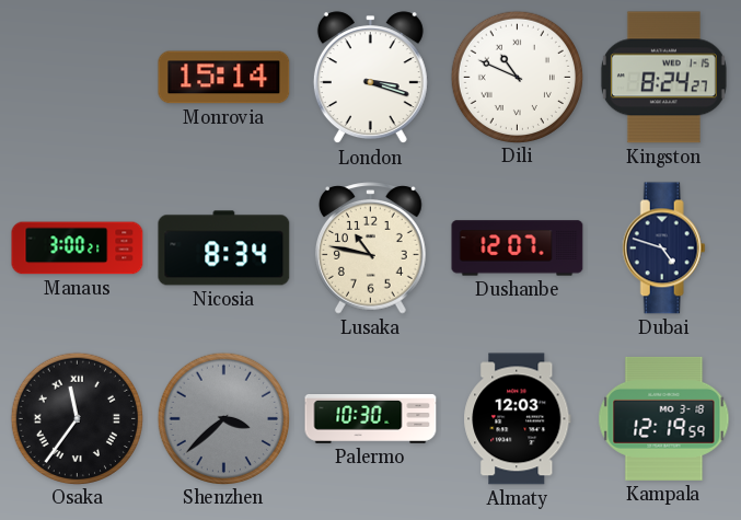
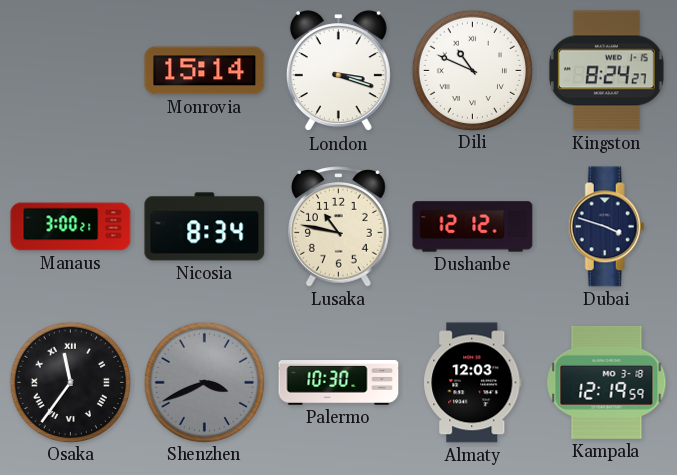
Dushanbe: 12:07 -> 12:12
Dubai: 4:48 -> 3:48
Shenzhen: 3:38 -> 3:41
